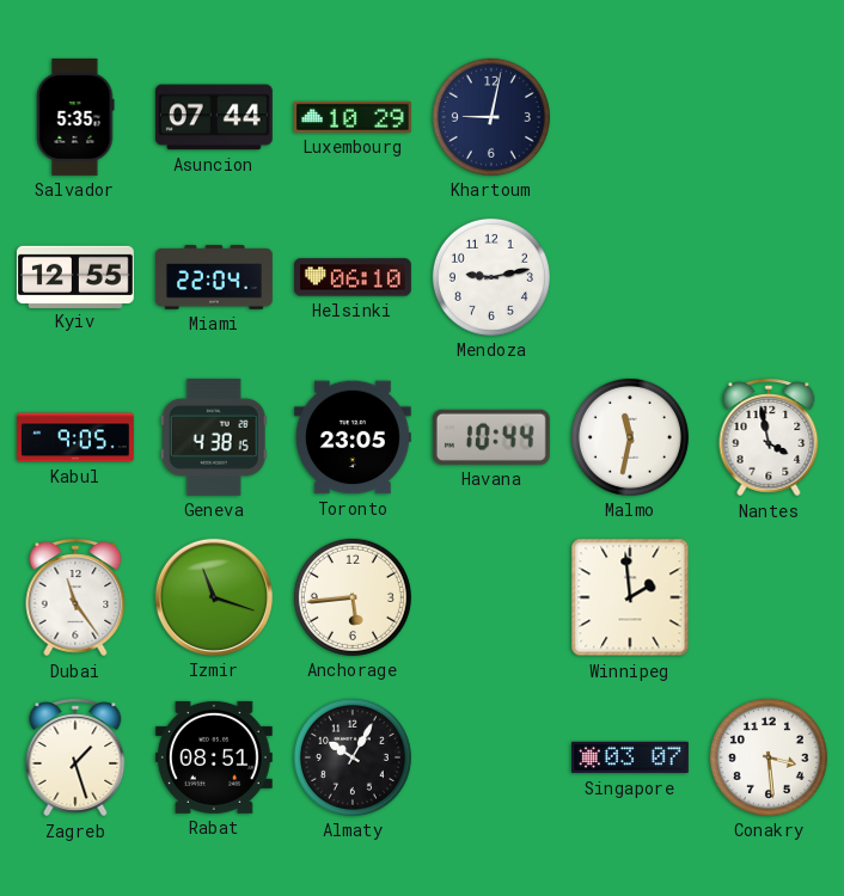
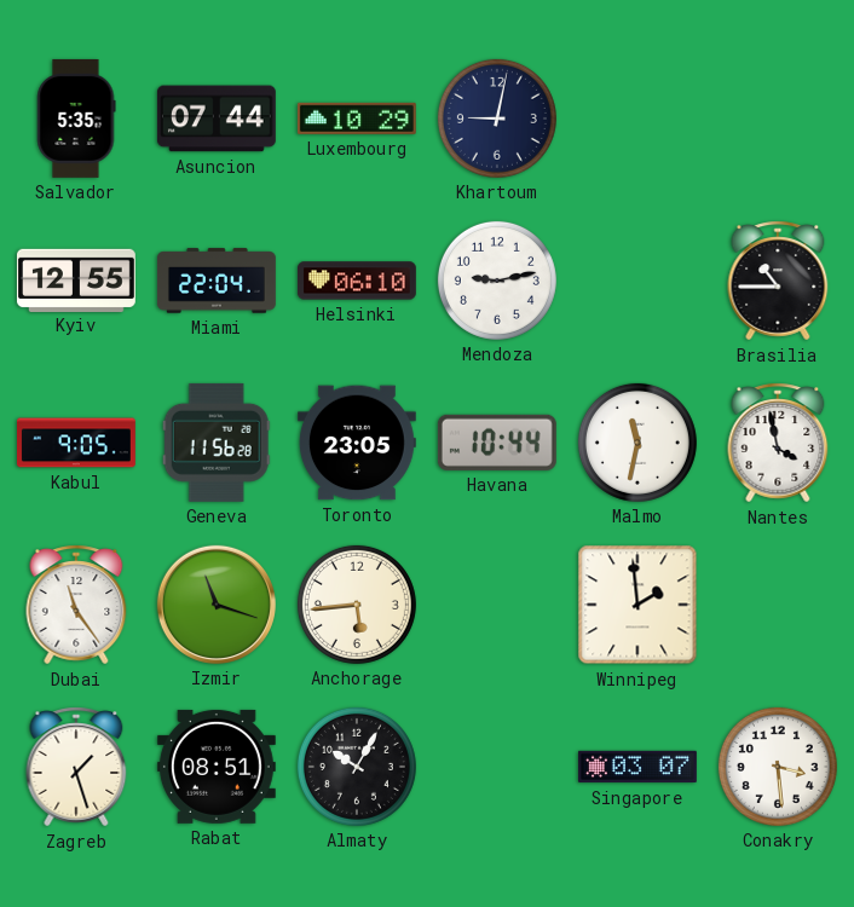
Brasilia: none -> 10:45
Geneva: 4:38 -> 11:56
